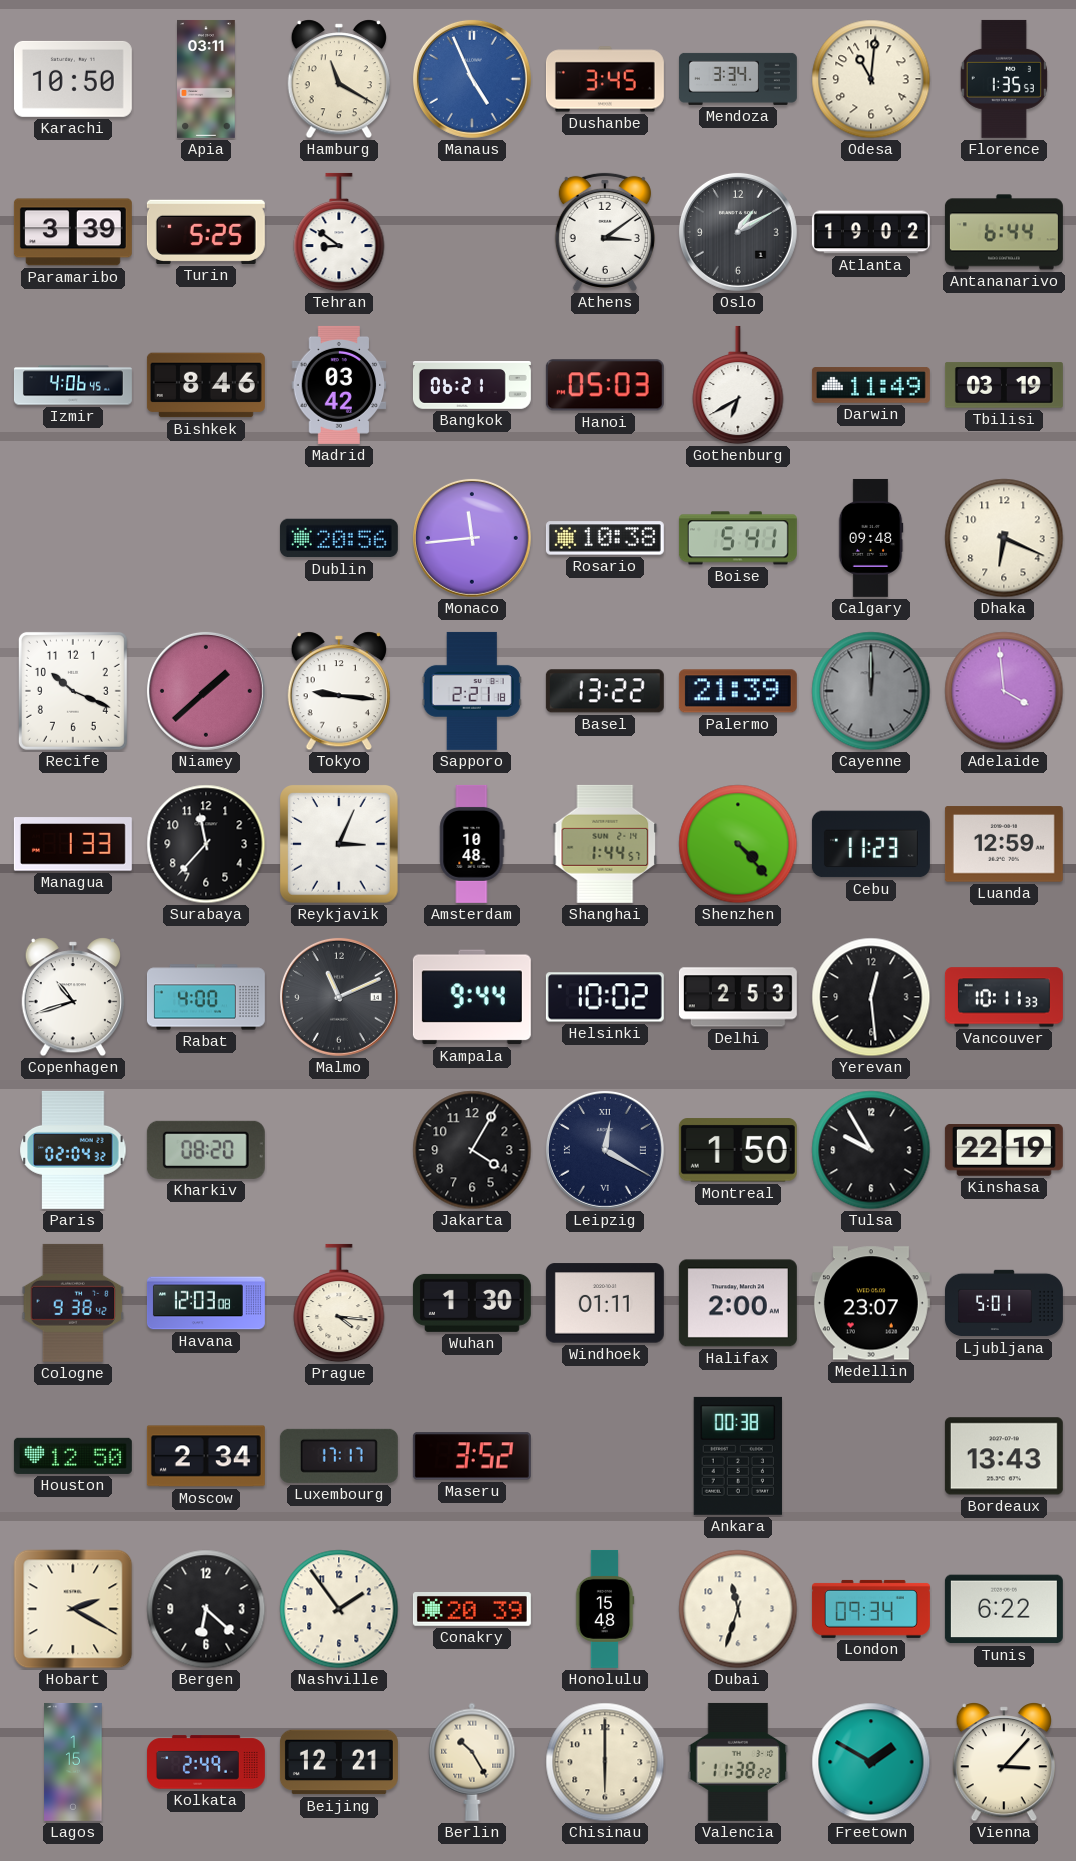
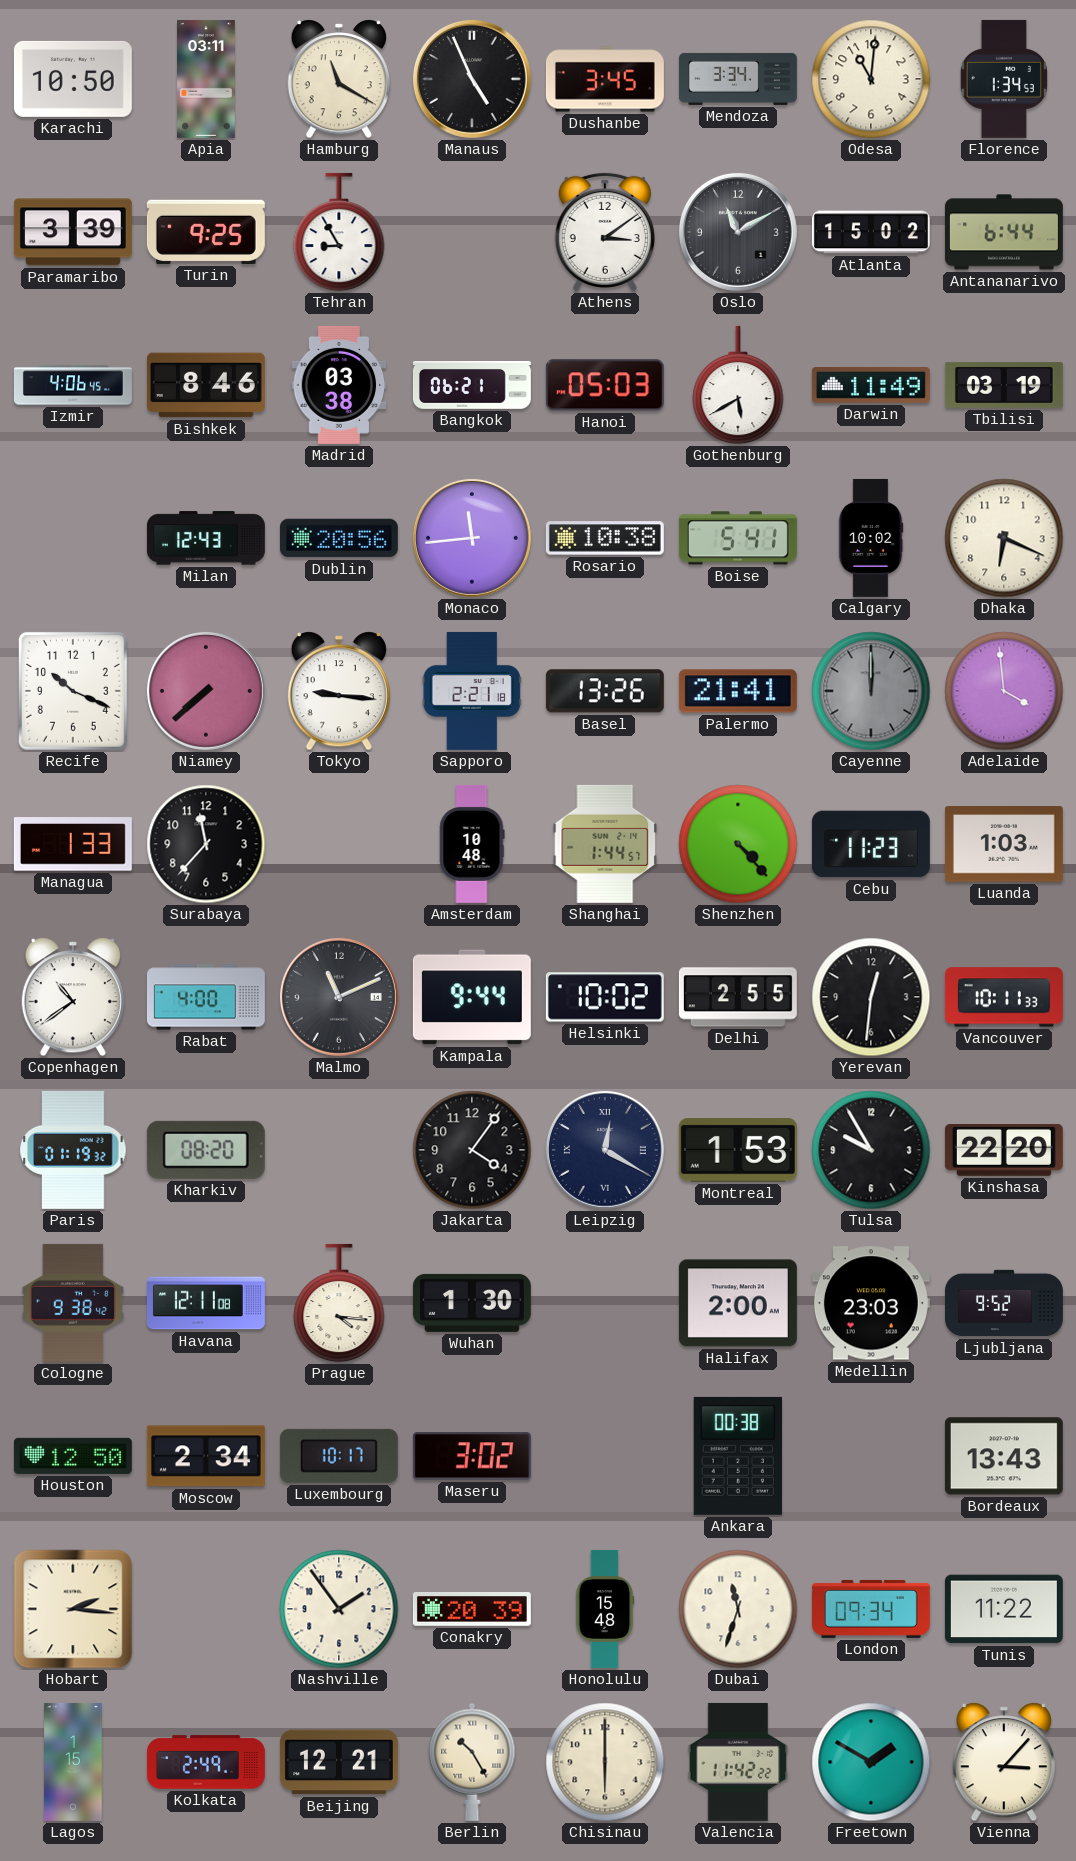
Manaus dial: blue -> black
Florence: 1:35 -> 1:34
Turin: 5:25 -> 9:25
Tehran: 8:51 -> 8:55
Oslo: 1:10 -> 11:10
Atlanta: 19:02 -> 15:02
Madrid: 03:42 -> 03:38
Gothenburg: 6:40 -> 5:40
Milan: none -> 12:43
Calgary: 09:48 -> 10:02
Niamey: 1:38 -> 7:38
Basel: 13:22 -> 13:26
Palermo: 21:39 -> 21:41
Reykjavik: 3:04 -> none
Luanda: 12:59 -> 1:03
Copenhagen: 10:42 -> 10:39
Delhi: 2:53 -> 2:55
Yerevan: 12:29 -> 12:31
Paris: 02:04 -> 01:19
Jakarta: 4:05 -> 4:06
Montreal: 1:50 -> 1:53
Kinshasa: 22:19 -> 22:20
Havana: 12:03 -> 12:11
Windhoek: 01:11 -> none
Medellin: 23:07 -> 23:03
Ljubljana: 5:01 -> 9:52
Luxembourg: 17:17 -> 10:17
Maseru: 3:52 -> 3:02
Hobart: 2:20 -> 2:16
Bergen: 6:22 -> none
Tunis: 6:22 -> 11:22
Valencia: 11:38 -> 11:42
